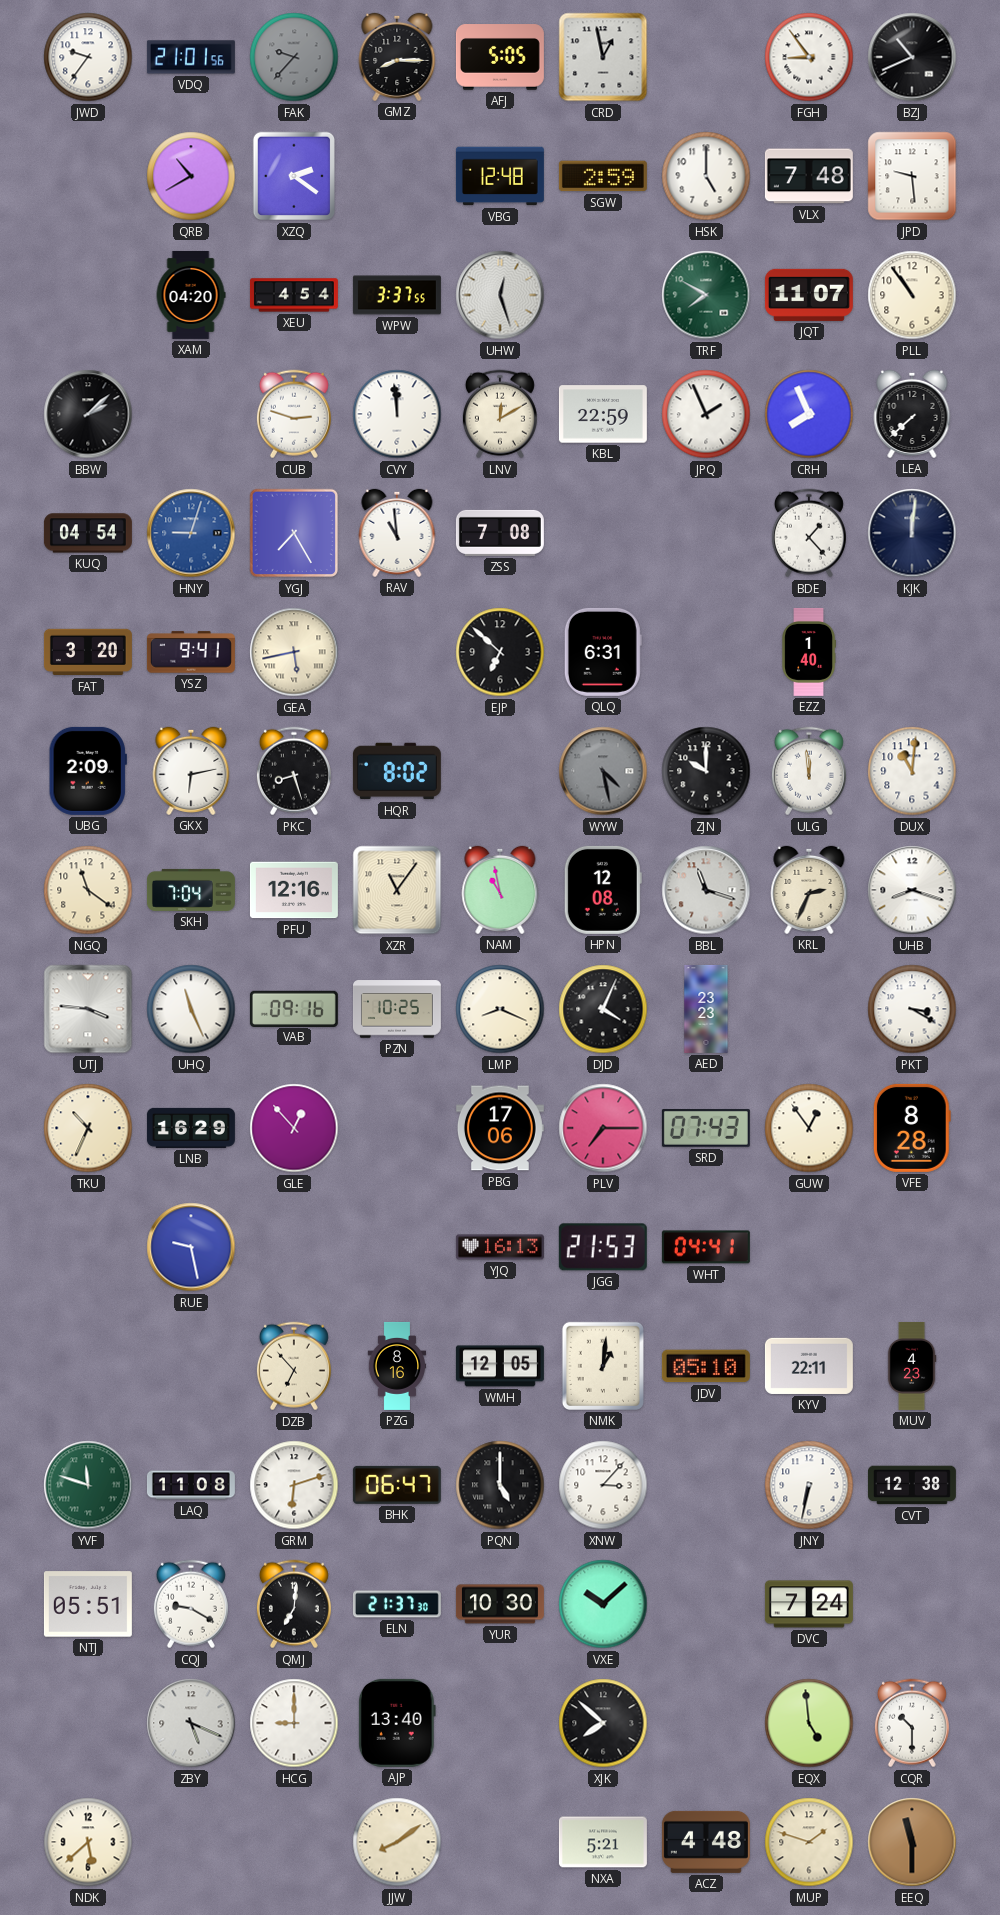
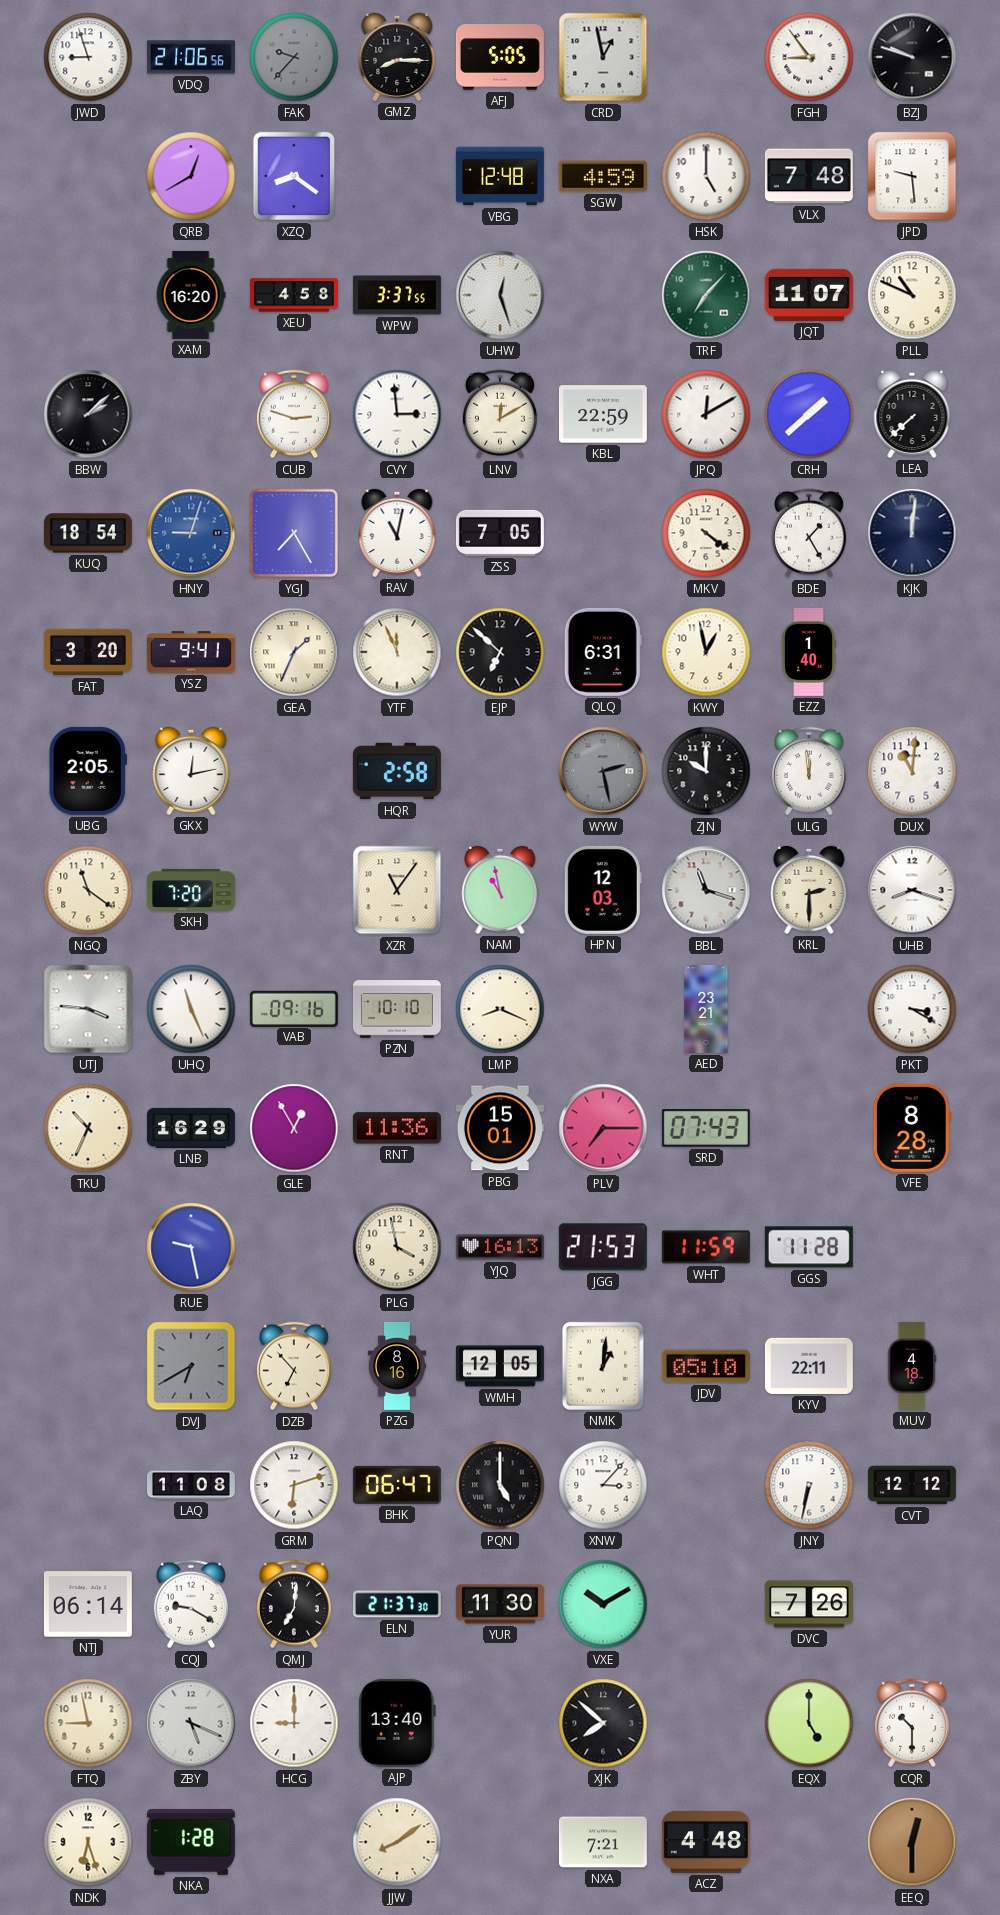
JWD: 9:36 -> 8:57
VDQ: 21:01 -> 21:06
BZJ: 10:41 -> 9:48
QRB: 10:40 -> 12:40
XZQ: 2:21 -> 8:21
SGW: 2:59 -> 4:59
XAM: 04:20 -> 16:20
XEU: 4:54 -> 4:58
TRF: 7:50 -> 7:07
PLL: 10:54 -> 10:49
CVY: 11:59 -> 2:59
JPQ: 1:56 -> 12:10
CRH: 7:56 -> 1:38
KUQ: 04:54 -> 18:54
RAV: 10:59 -> 11:02
ZSS: 7:08 -> 7:05
MKV: none -> 4:21
BDE: 1:23 -> 1:25
GEA: 5:43 -> 1:34
YTF: none -> 11:56
KWY: none -> 12:58
UBG: 2:09 -> 2:05
GKX: 6:13 -> 12:13
PKC: 8:27 -> none
HQR: 8:02 -> 2:58
WYW: 4:28 -> 2:28
SKH: 7:04 -> 7:20
PFU: 12:16 -> none
HPN: 12:08 -> 12:03
KRL: 2:34 -> 2:30
PZN: 10:25 -> 10:10
DJD: 4:04 -> none
AED: 23:23 -> 23:21
GLE: 12:53 -> 12:55
RNT: none -> 11:36
PBG: 17:06 -> 15:01
GUW: 12:54 -> none
PLG: none -> 3:58
WHT: 04:41 -> 11:59
GGS: none -> 11:28
DVJ: none -> 6:40
MUV: 4:23 -> 4:18
YVF: 11:48 -> none
CVT: 12:38 -> 12:12
NTJ: 05:51 -> 06:14
YUR: 10:30 -> 11:30
VXE: 10:08 -> 10:10
DVC: 7:24 -> 7:26
FTQ: none -> 8:58
EQX: 4:59 -> 5:00
NDK: 5:38 -> 6:27
NKA: none -> 1:28
NXA: 5:21 -> 7:21
MUP: 1:48 -> none
EEQ: 11:30 -> 12:30
